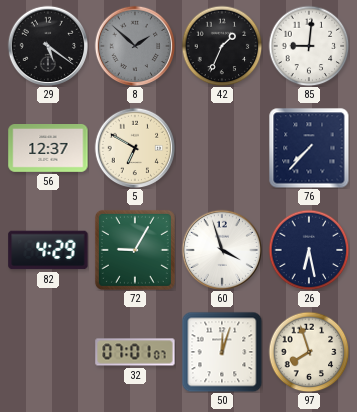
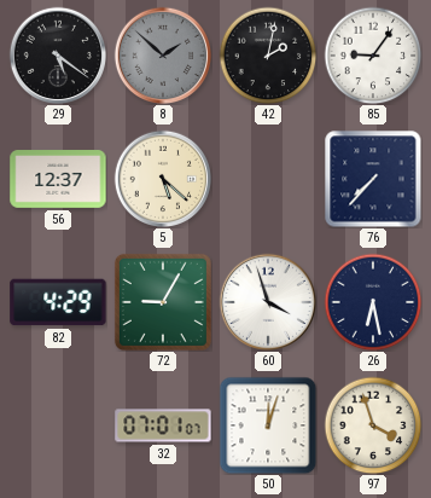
42: 1:34 -> 2:02
85: 9:01 -> 9:06
5: 6:50 -> 5:22
97: 7:57 -> 3:57
